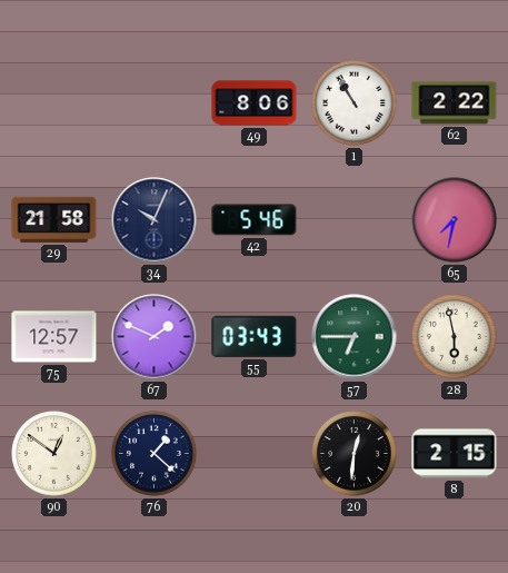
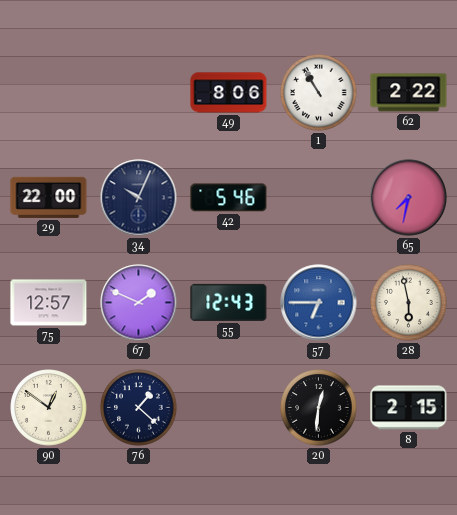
29: 21:58 -> 22:00
55: 03:43 -> 12:43
57 dial: green -> blue
